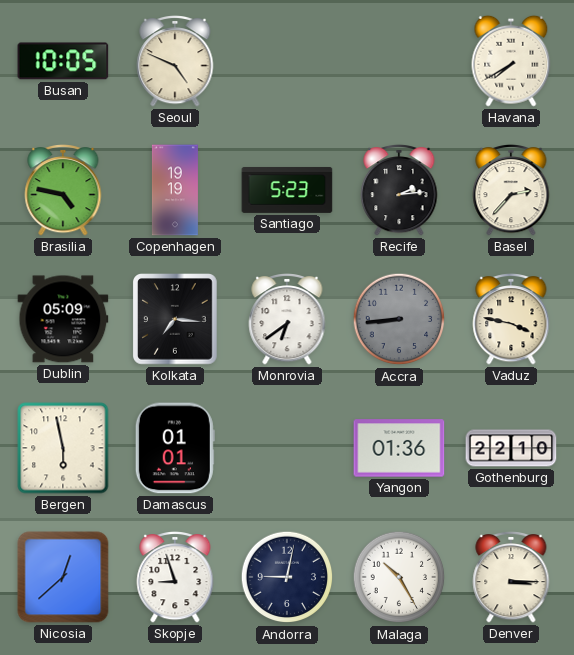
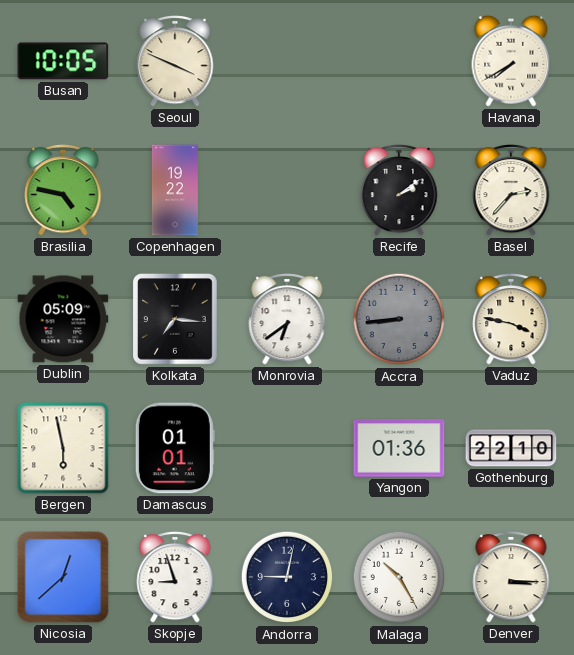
Seoul: 4:49 -> 3:49
Copenhagen: 19:19 -> 19:22
Santiago: 5:23 -> none
Recife: 2:14 -> 2:09
